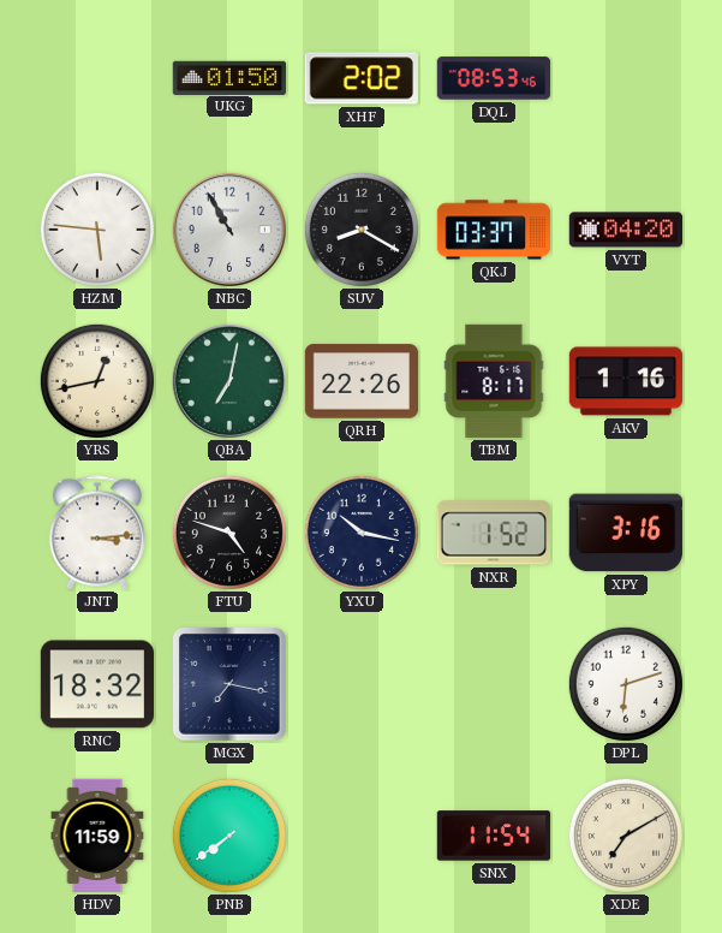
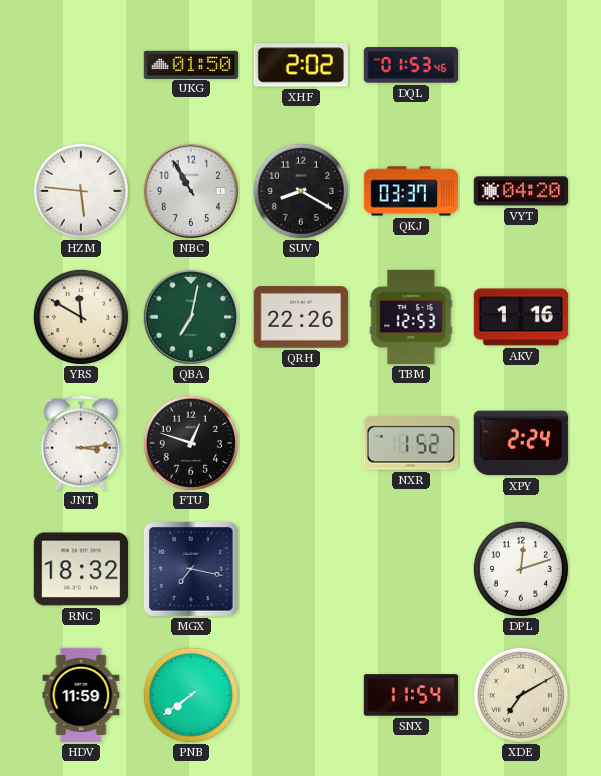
DQL: 08:53 -> 01:53
YRS: 12:43 -> 11:50
TBM: 8:17 -> 12:53
FTU: 4:48 -> 12:48
YXU: 10:17 -> none
XPY: 3:16 -> 2:24
DPL: 6:12 -> 12:12
